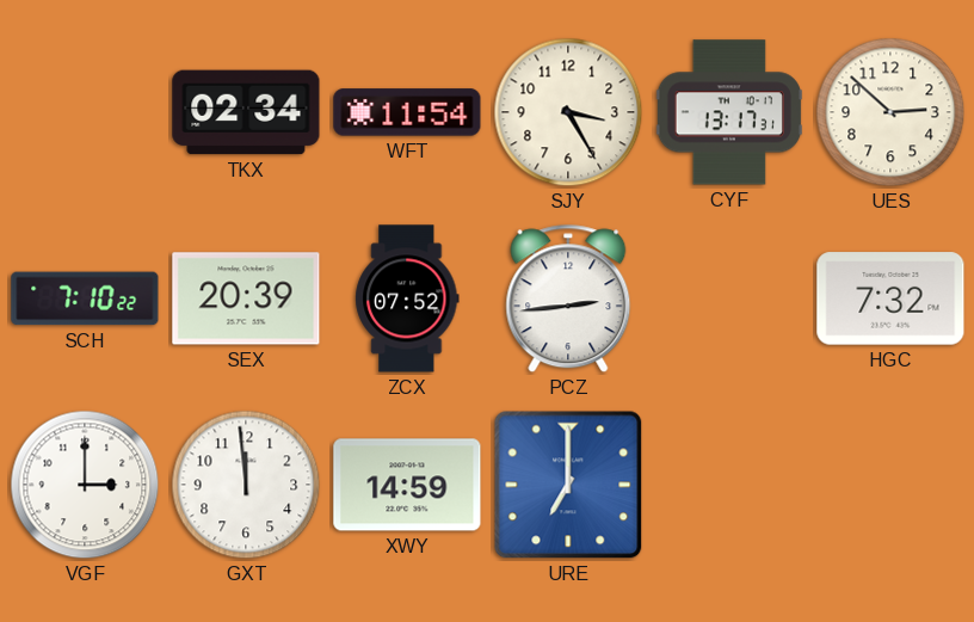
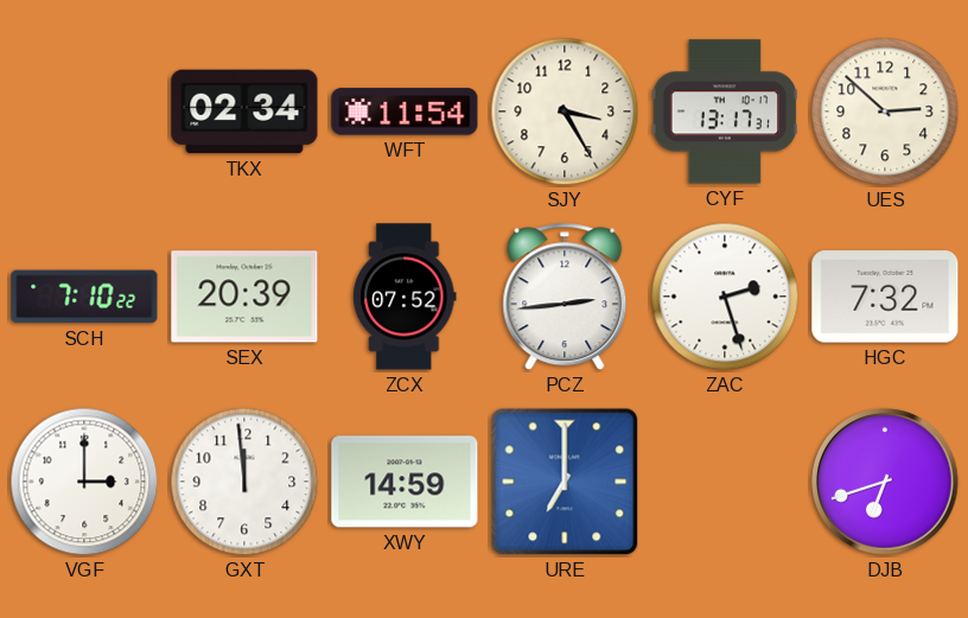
ZAC: none -> 2:27
DJB: none -> 6:42
